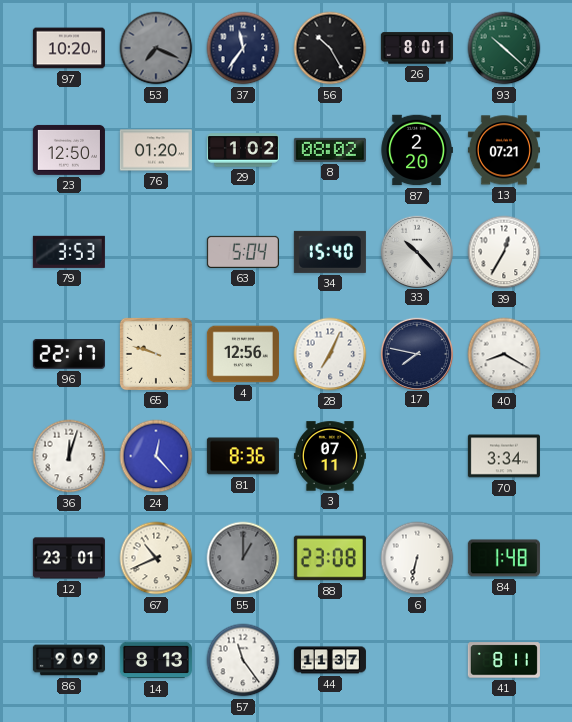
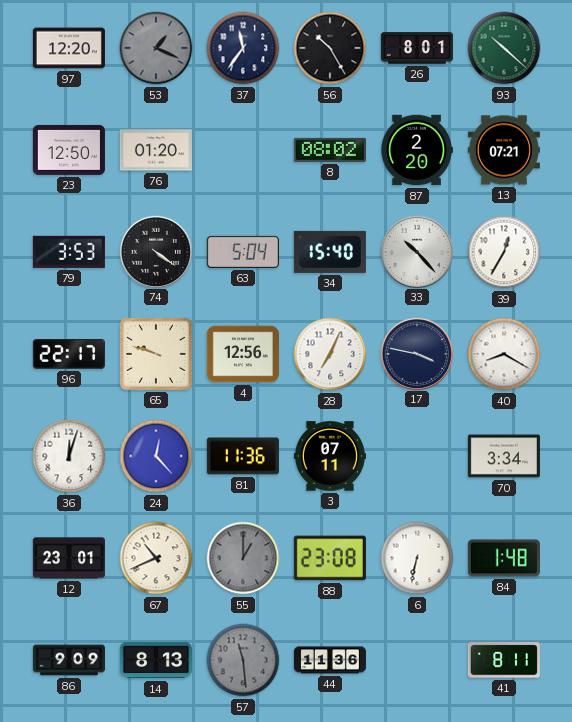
97: 10:20 -> 12:20
53: 7:19 -> 1:19
29: 1:02 -> none
74: none -> 4:21
17: 7:47 -> 3:47
81: 8:36 -> 11:36
57: 11:24 -> 11:29
57 dial: white -> grey
44: 11:37 -> 11:36
